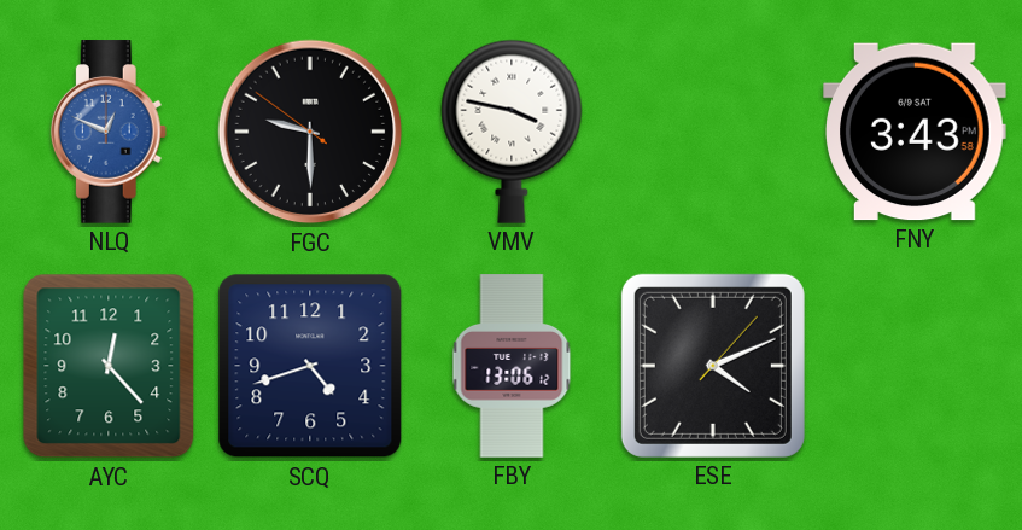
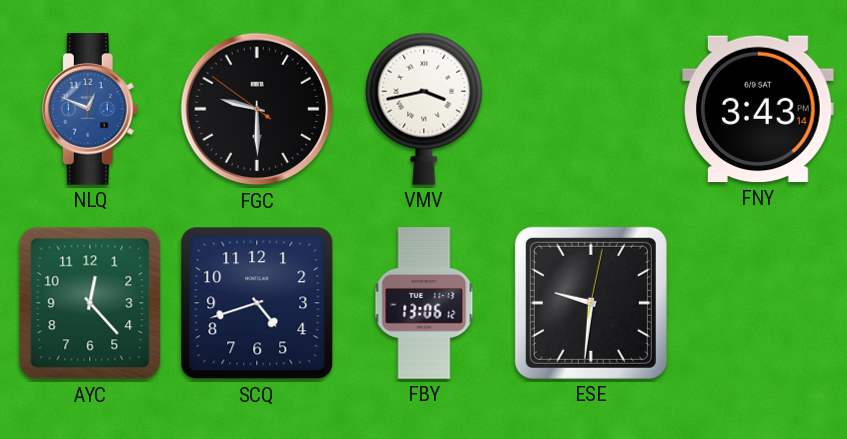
VMV: 3:47 -> 3:43
FNY: 3:43:58 -> 3:43:14
ESE: 4:11 -> 9:31
